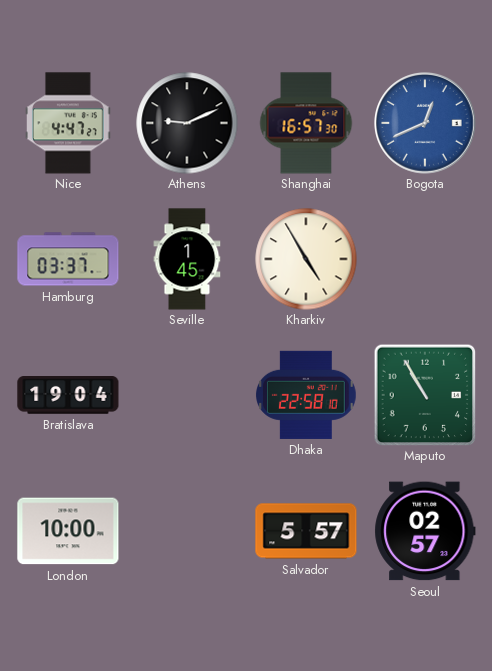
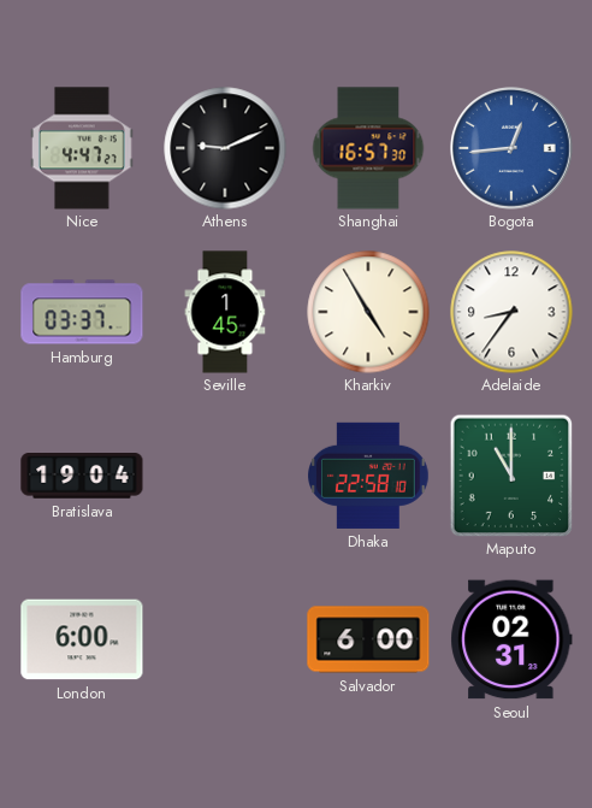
Bogota: 12:41 -> 12:44
Adelaide: none -> 8:36
Maputo: 10:55 -> 11:00
London: 10:00 -> 6:00
Salvador: 5:57 -> 6:00
Seoul: 02:57 -> 02:31
